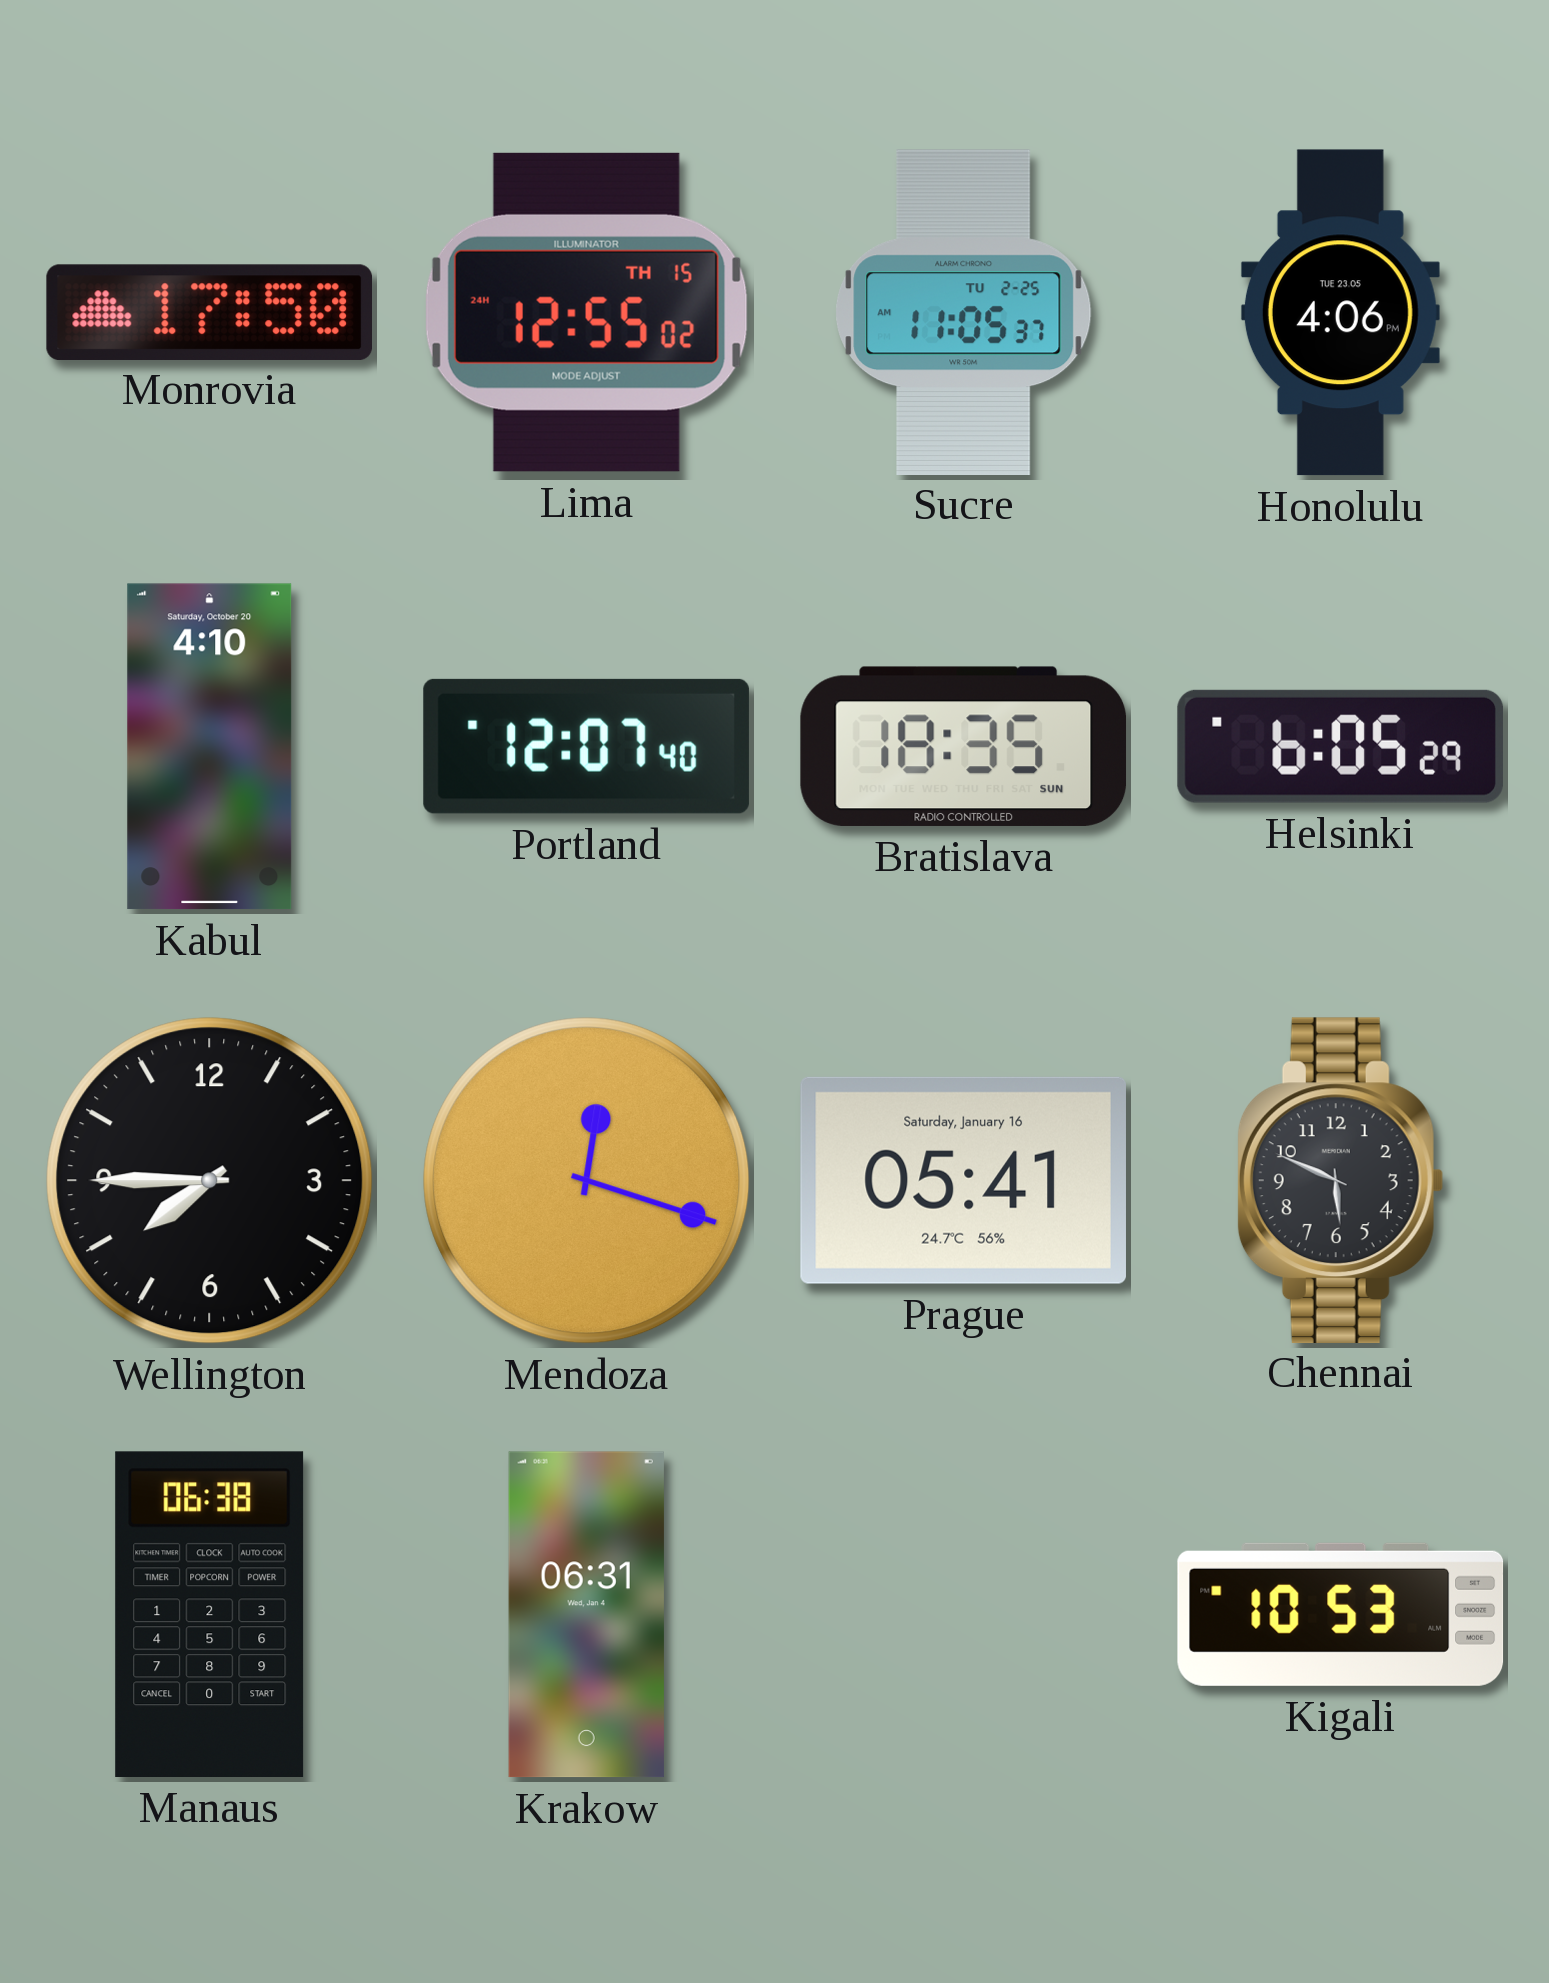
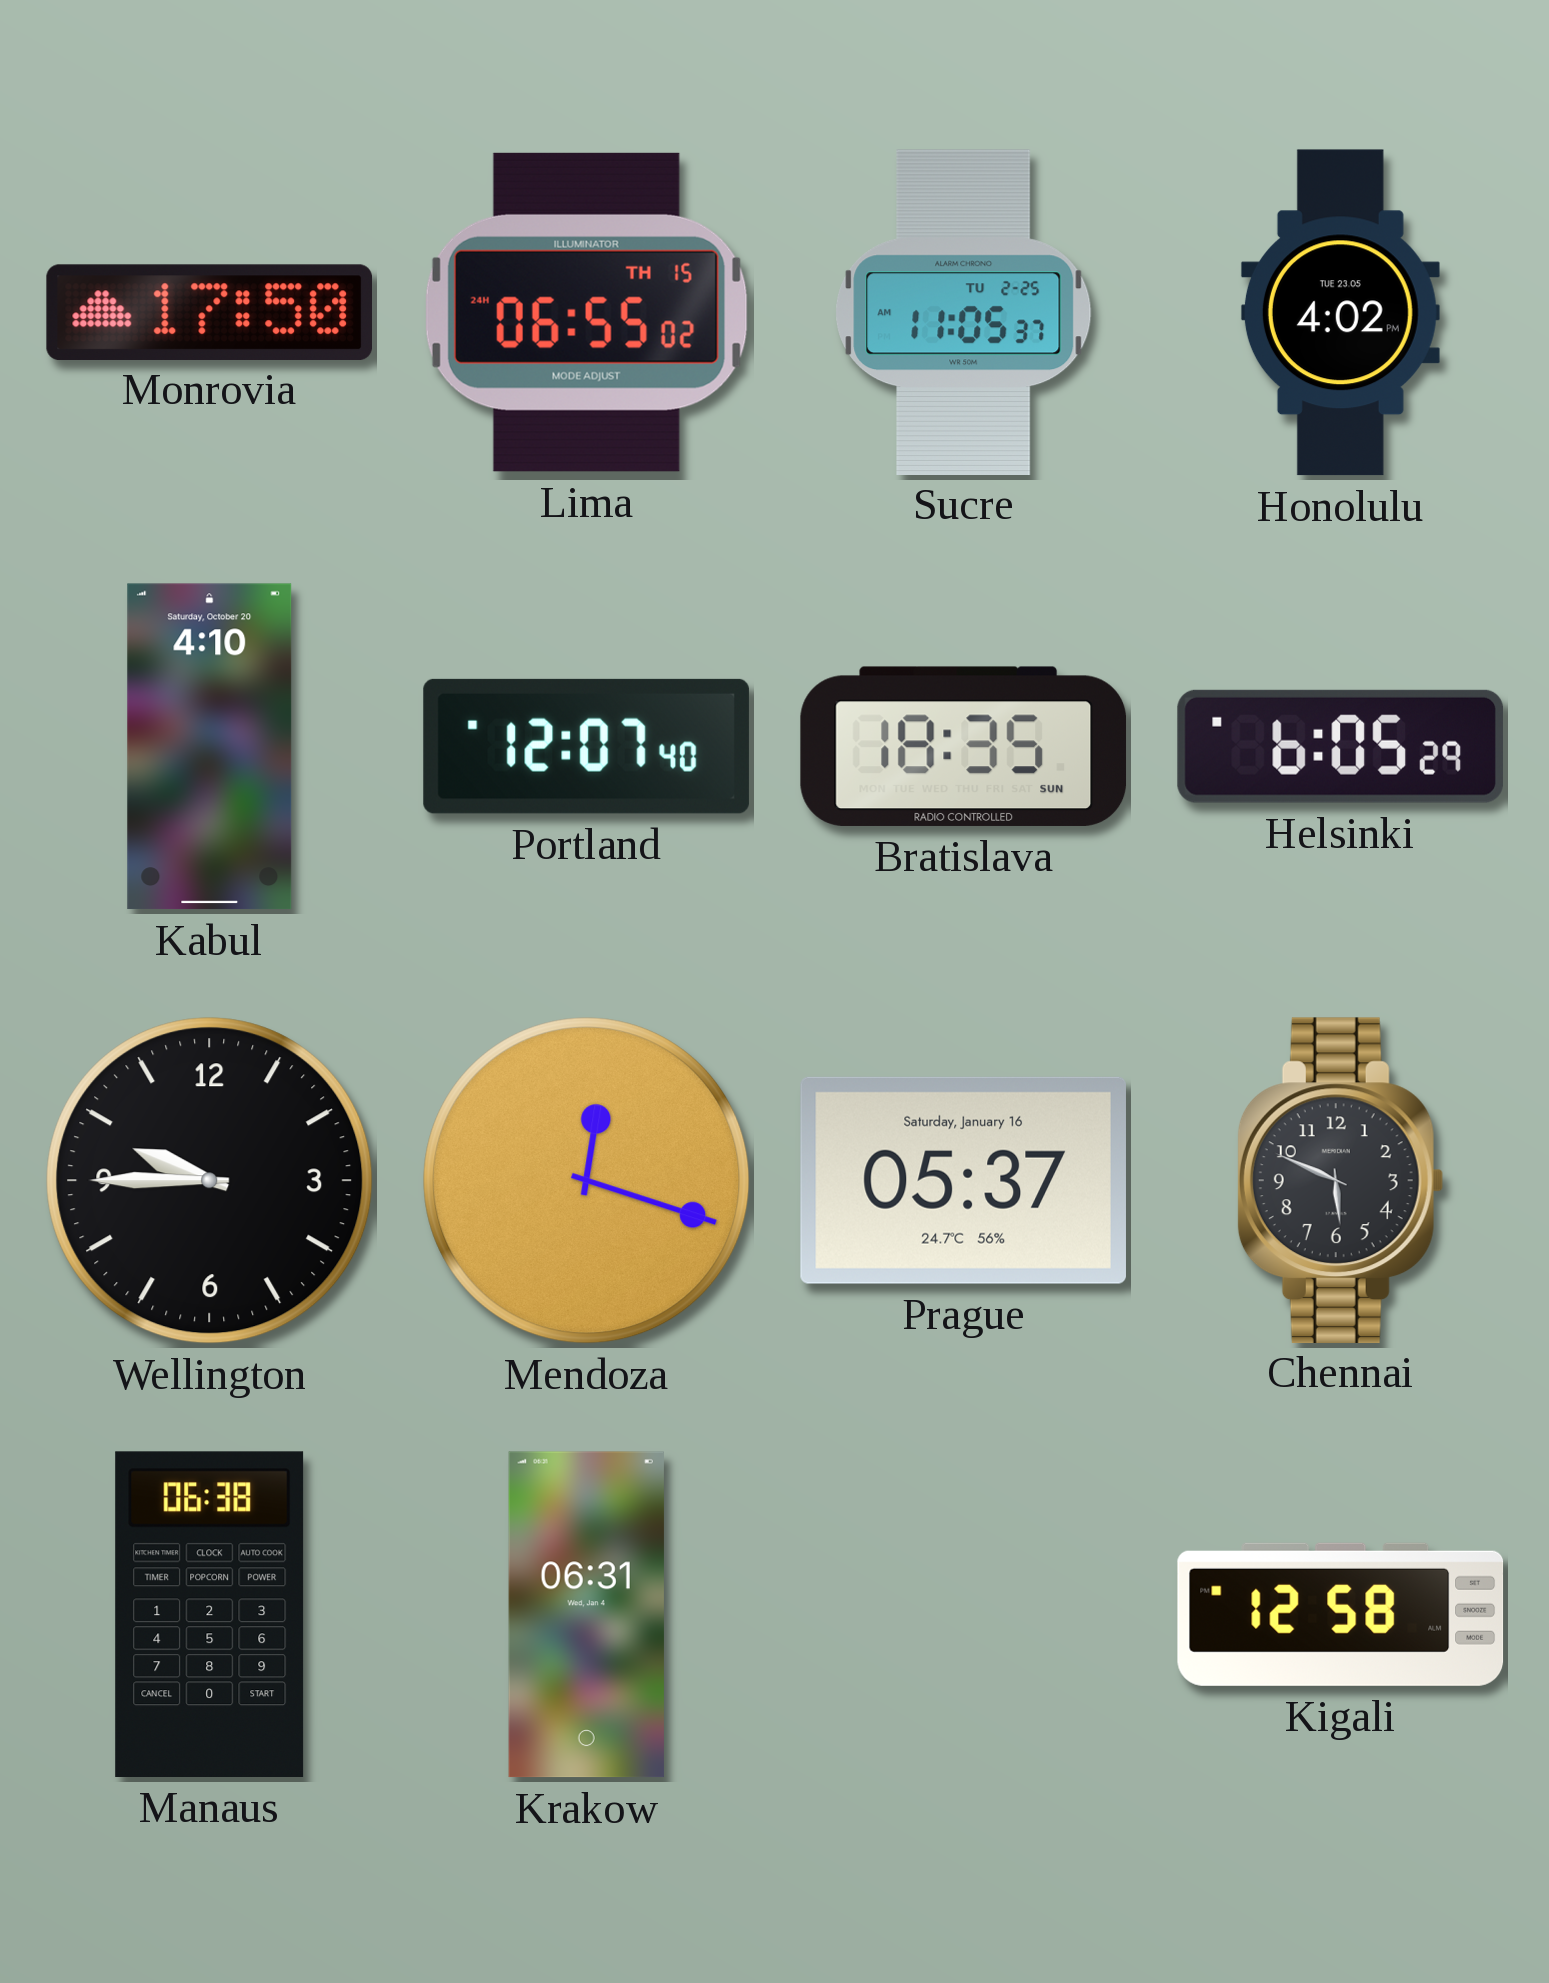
Lima: 12:55 -> 06:55
Honolulu: 4:06 -> 4:02
Wellington: 7:45 -> 9:45
Prague: 05:41 -> 05:37
Kigali: 10:53 -> 12:58
